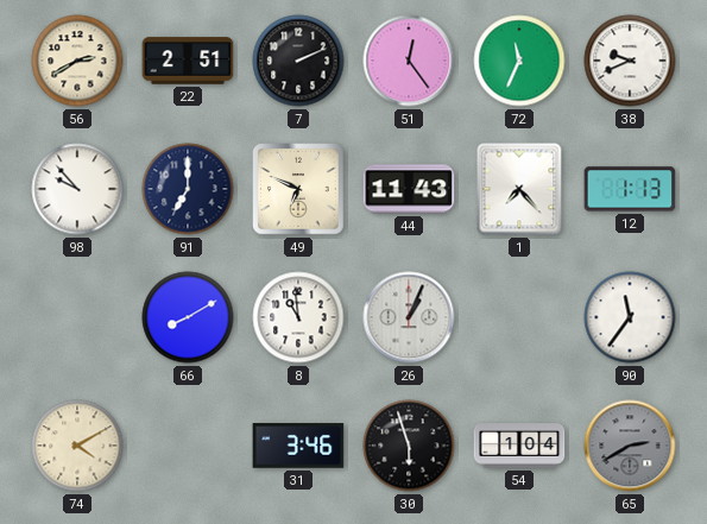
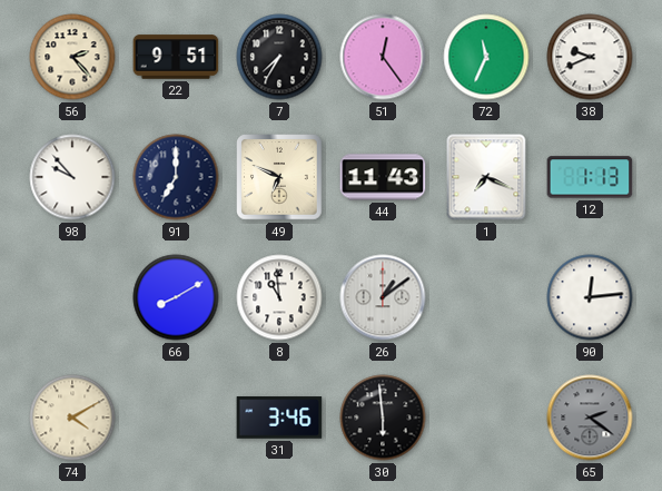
56: 2:40 -> 2:23
22: 2:51 -> 9:51
7: 2:11 -> 7:35
1: 7:23 -> 7:19
26: 1:04 -> 1:09
90: 11:36 -> 12:14
30: 5:57 -> 5:59
54: 1:04 -> none
65: 2:40 -> 2:21
